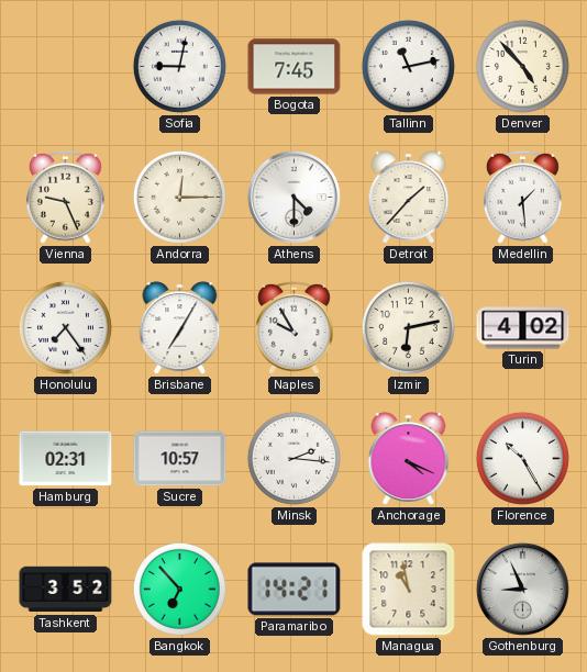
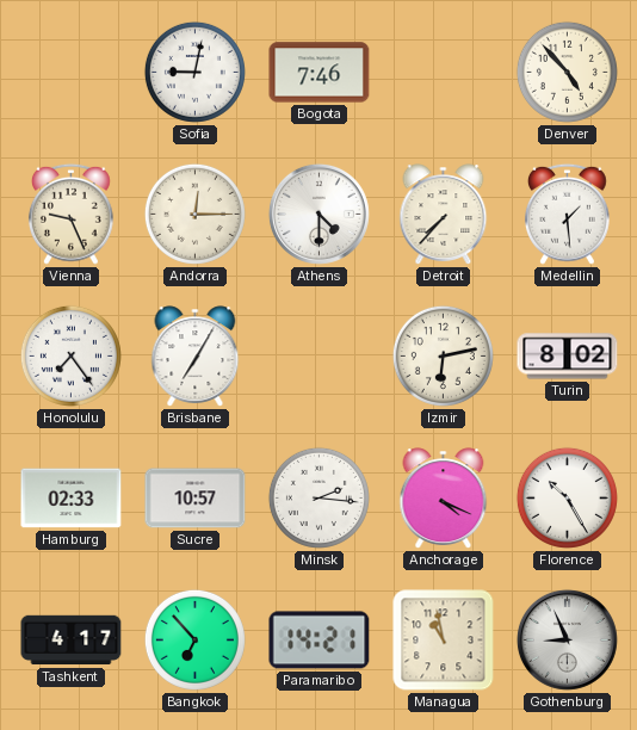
Bogota: 7:45 -> 7:46
Tallinn: 11:13 -> none
Detroit: 1:37 -> 7:37
Naples: 9:55 -> none
Turin: 4:02 -> 8:02
Hamburg: 02:31 -> 02:33
Tashkent: 3:52 -> 4:17
